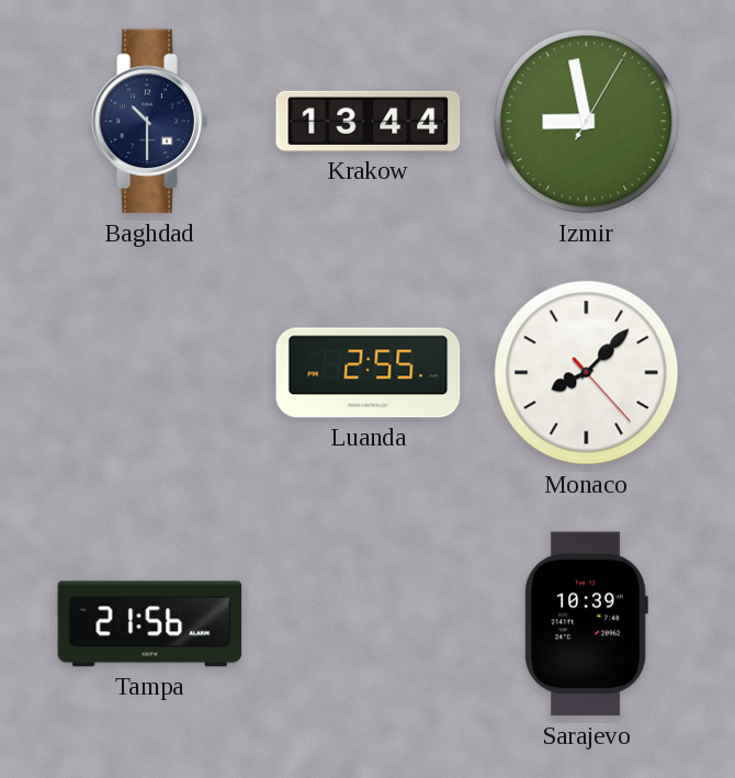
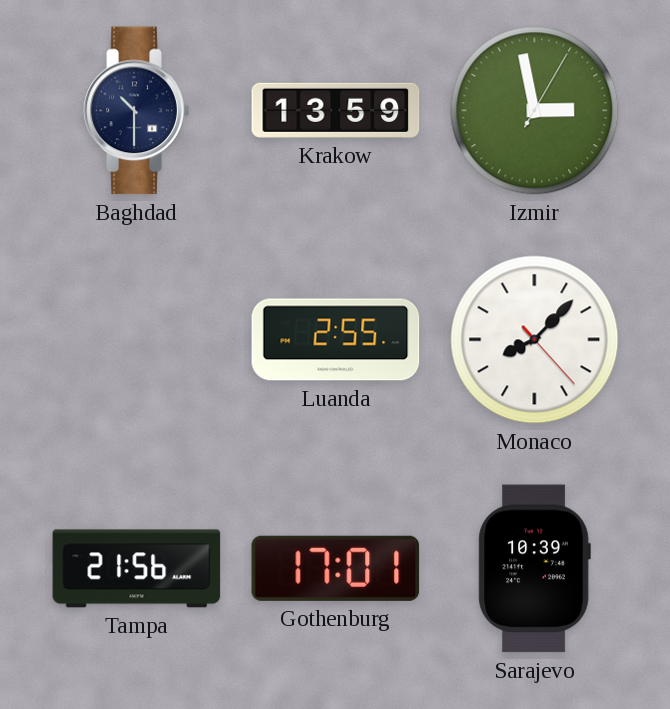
Krakow: 13:44 -> 13:59
Izmir: 8:58 -> 2:58
Gothenburg: none -> 17:01
